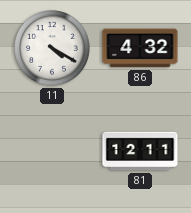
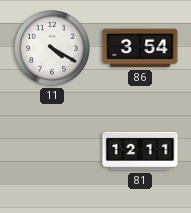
86: 4:32 -> 3:54
